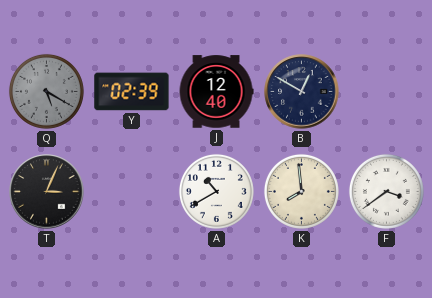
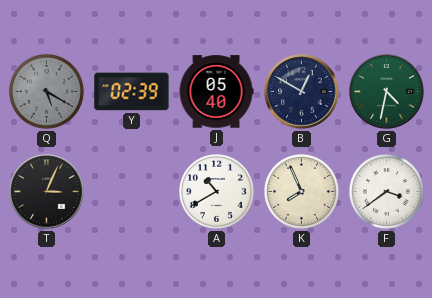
J: 12:40 -> 05:40
G: none -> 4:32
K: 7:59 -> 7:56
